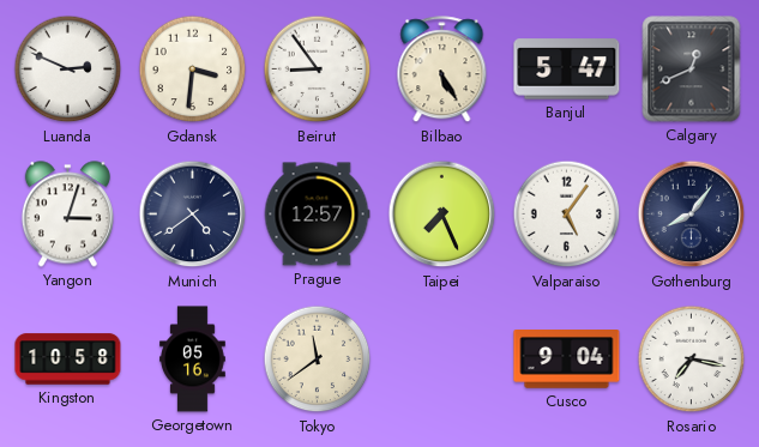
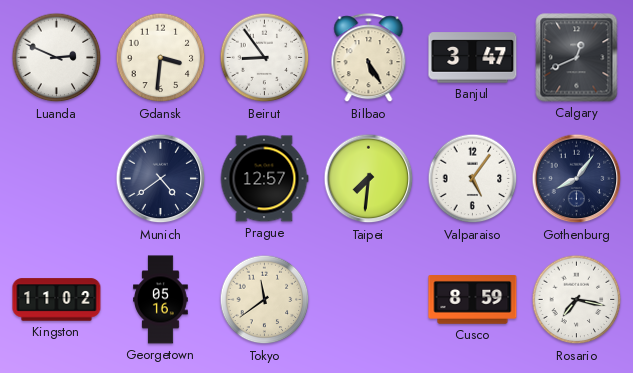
Banjul: 5:47 -> 3:47
Yangon: 3:03 -> none
Taipei: 7:26 -> 7:31
Kingston: 10:58 -> 11:02
Cusco: 9:04 -> 8:59
